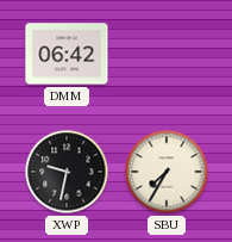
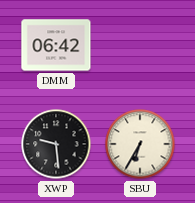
XWP: 9:32 -> 9:29
SBU: 7:35 -> 6:35
